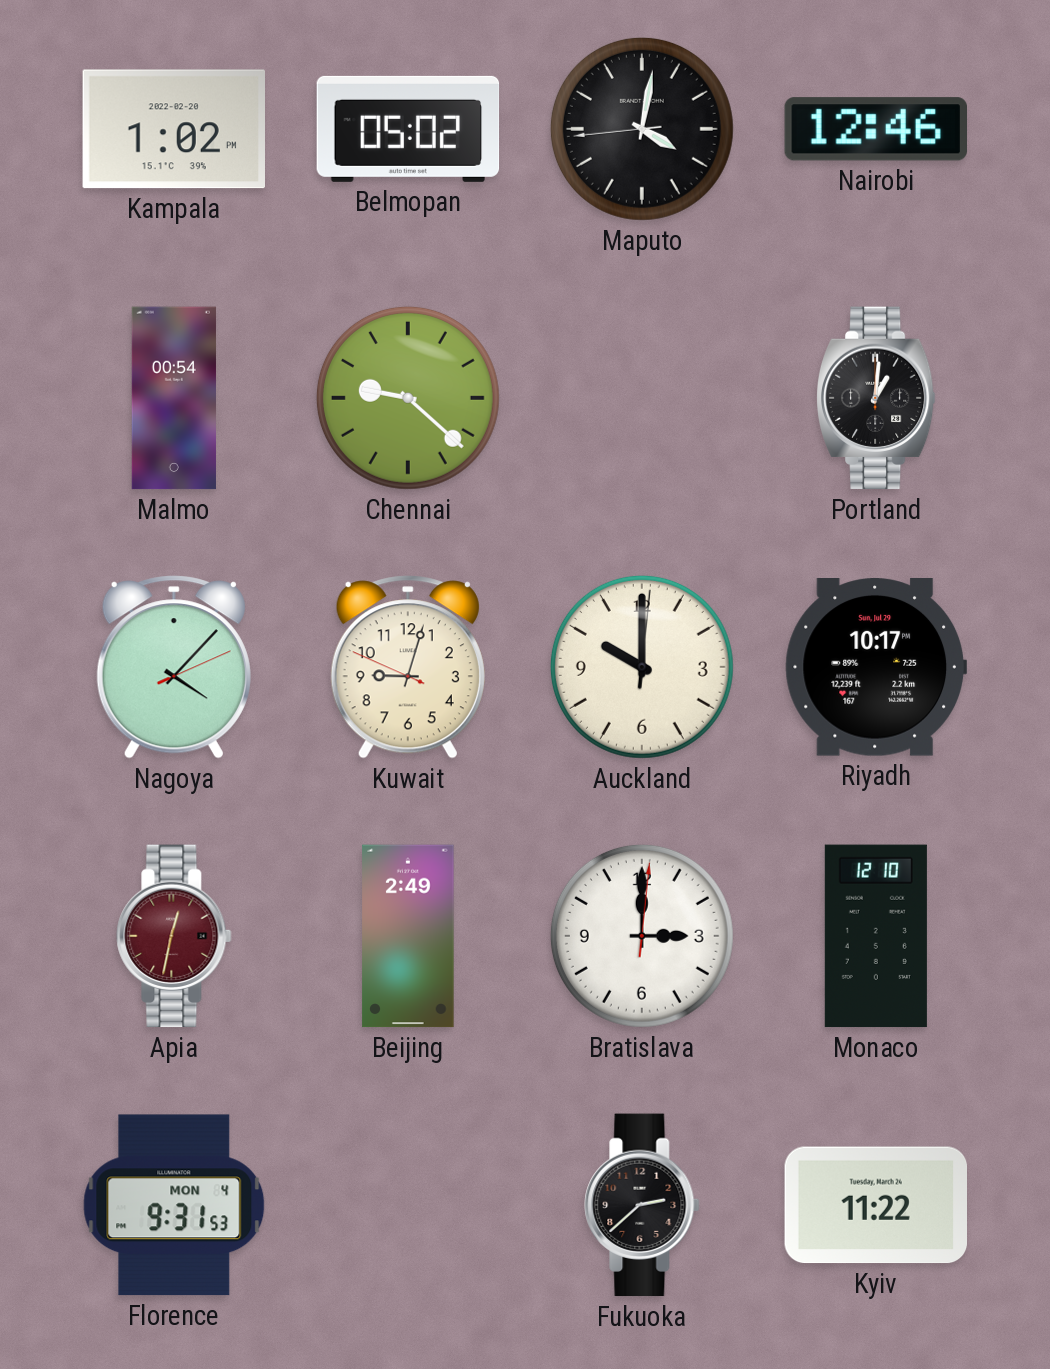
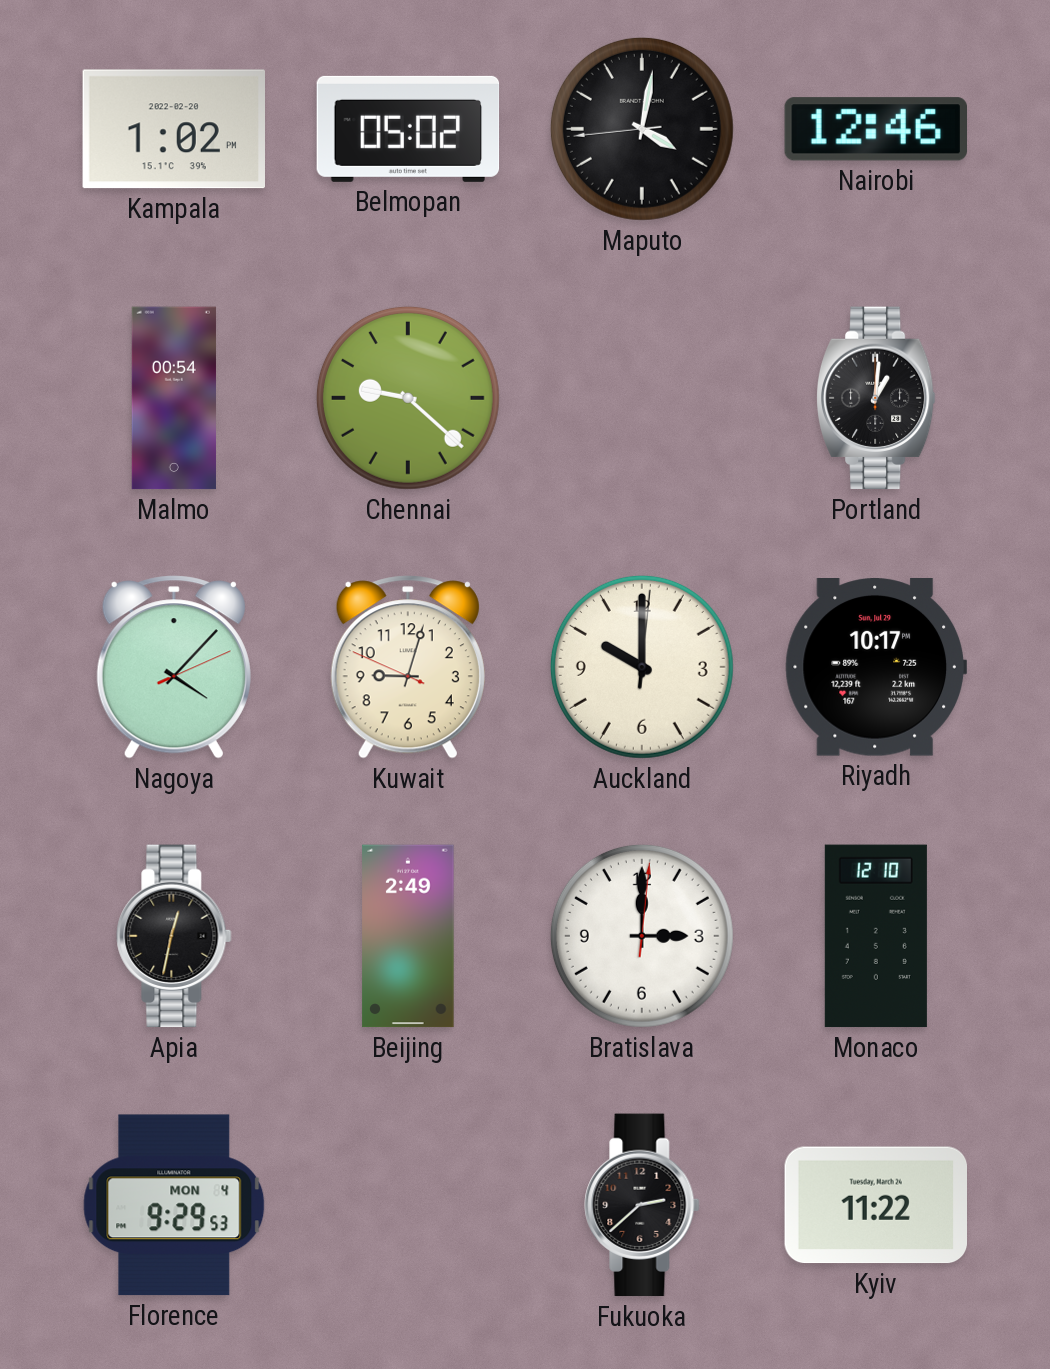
Apia dial: burgundy -> black
Florence: 9:31 -> 9:29
